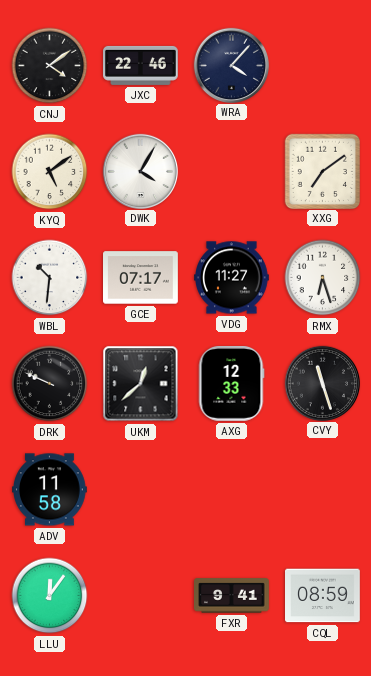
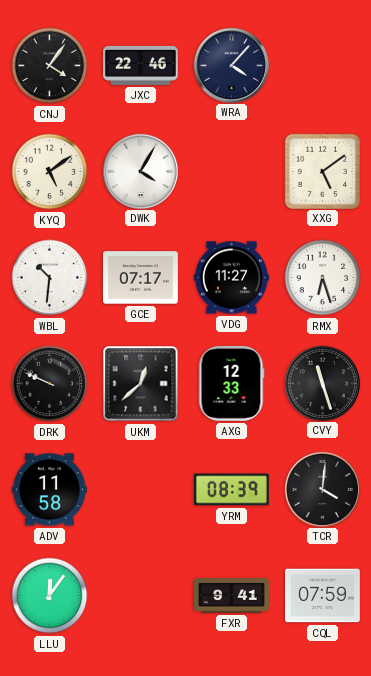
CNJ: 4:09 -> 4:06
XXG: 7:09 -> 5:09
YRM: none -> 08:39
TCR: none -> 4:01
CQL: 08:59 -> 07:59
